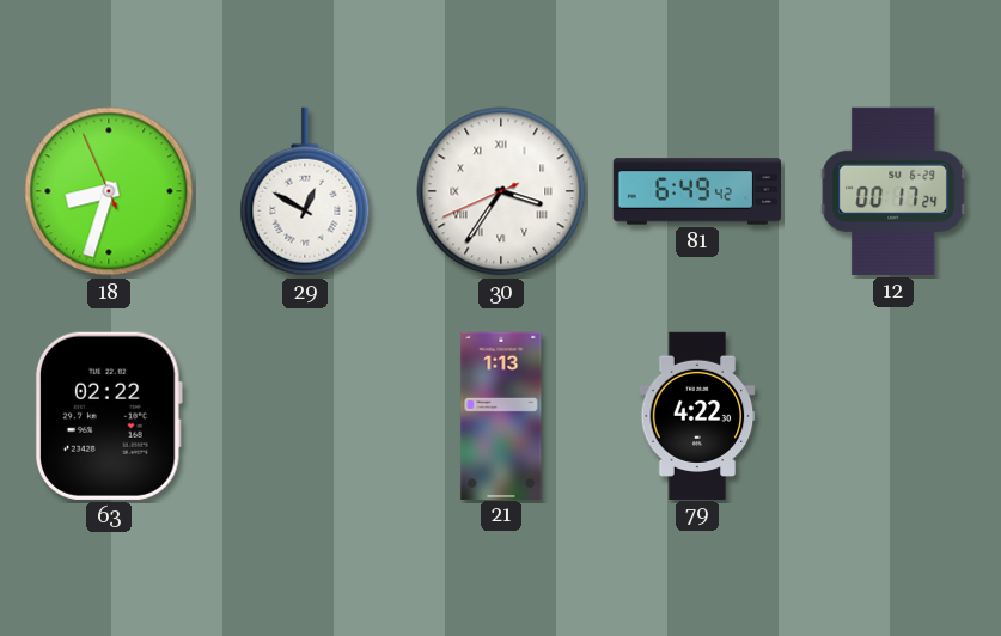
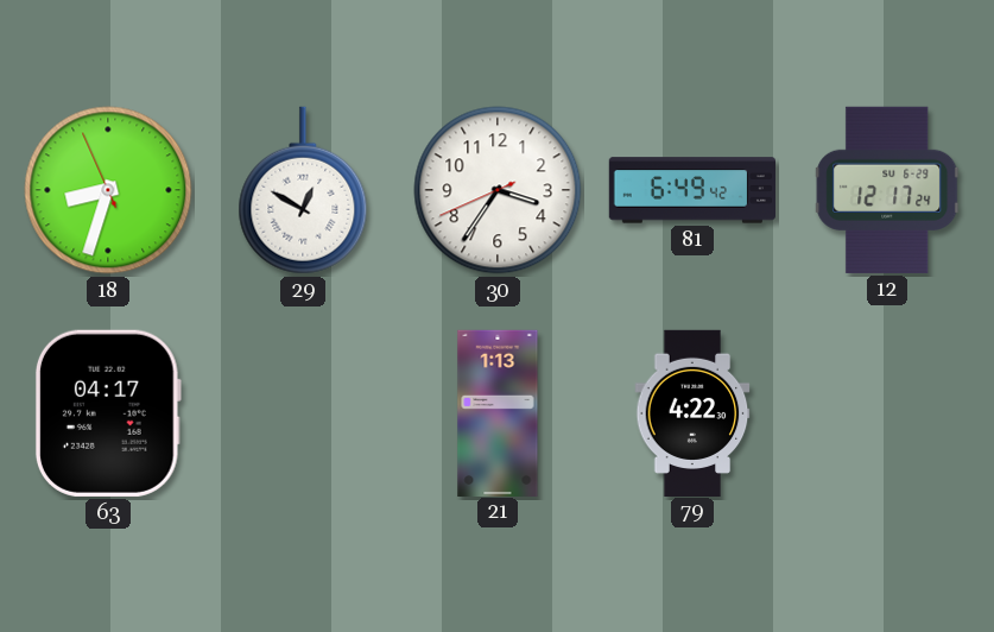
30 numerals: Roman -> Arabic
12: 00:17 -> 12:17
63: 02:22 -> 04:17
